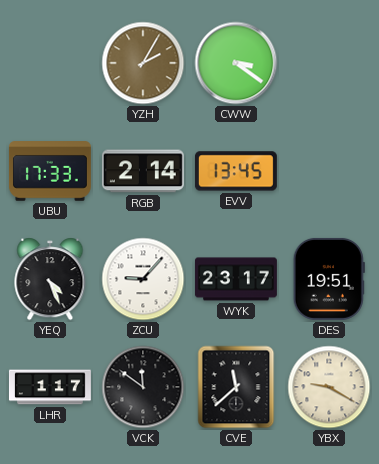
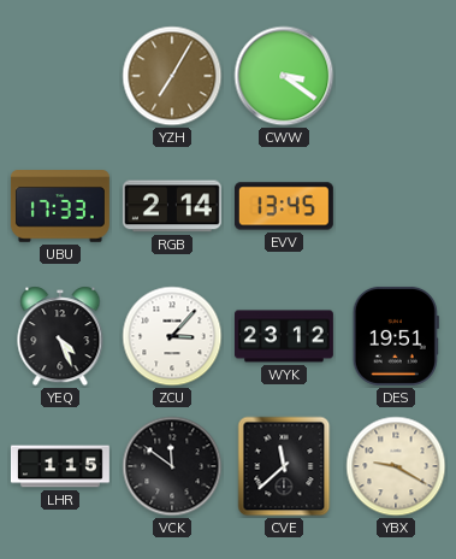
YZH: 2:05 -> 7:05
ZCU: 9:07 -> 3:07
WYK: 23:17 -> 23:12
LHR: 1:17 -> 1:15
